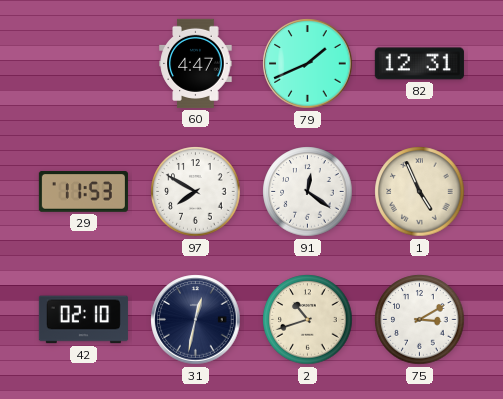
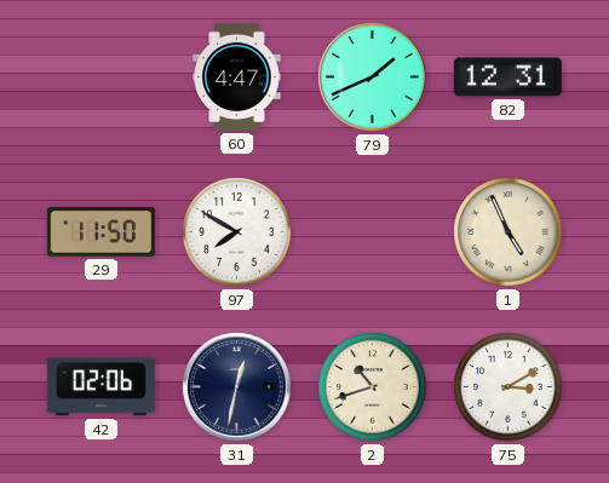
29: 11:53 -> 11:50
91: 12:21 -> none
42: 02:10 -> 02:06
